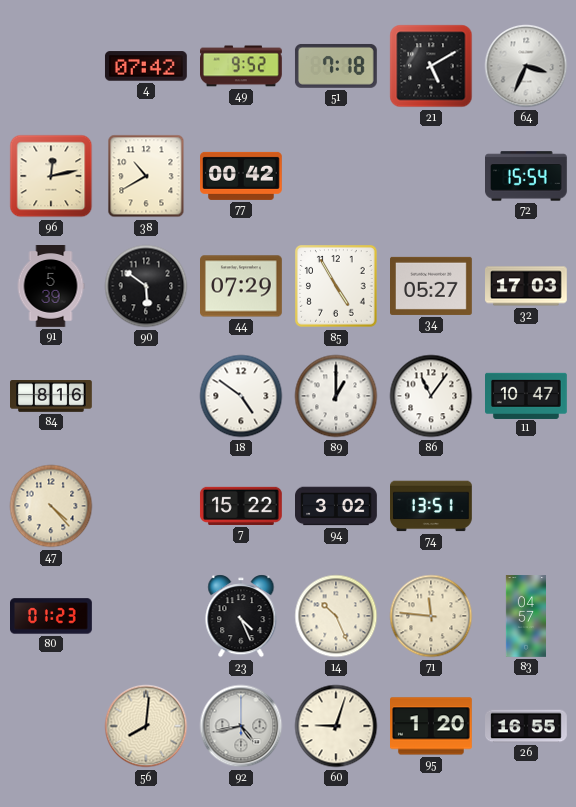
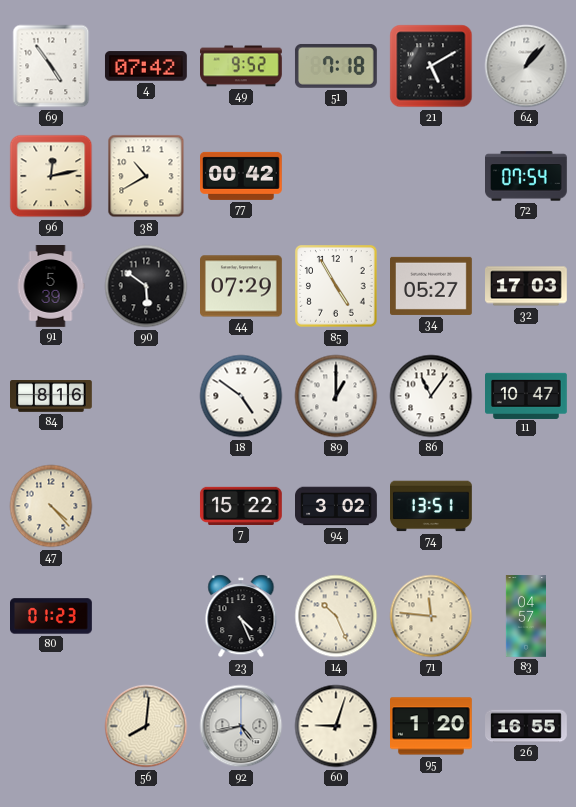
69: none -> 4:54
64: 3:34 -> 1:07
72: 15:54 -> 07:54
